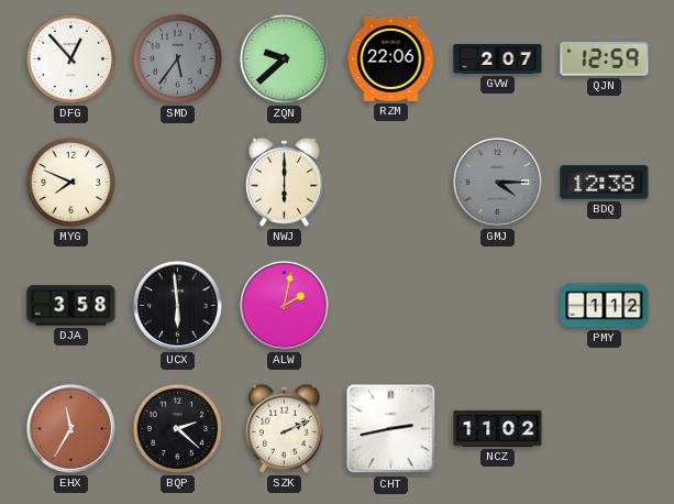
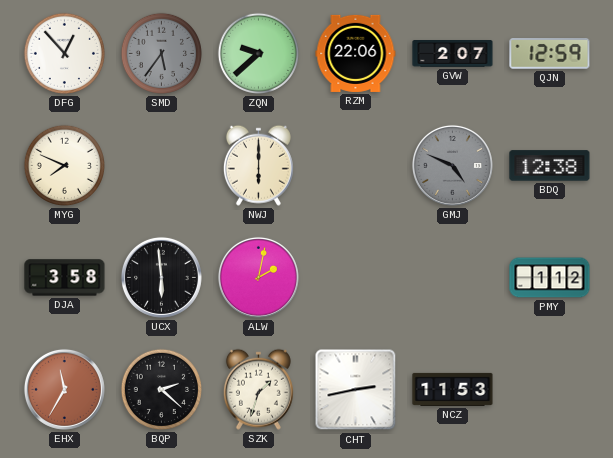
GMJ: 4:15 -> 4:49
SZK: 2:11 -> 1:33
NCZ: 11:02 -> 11:53
